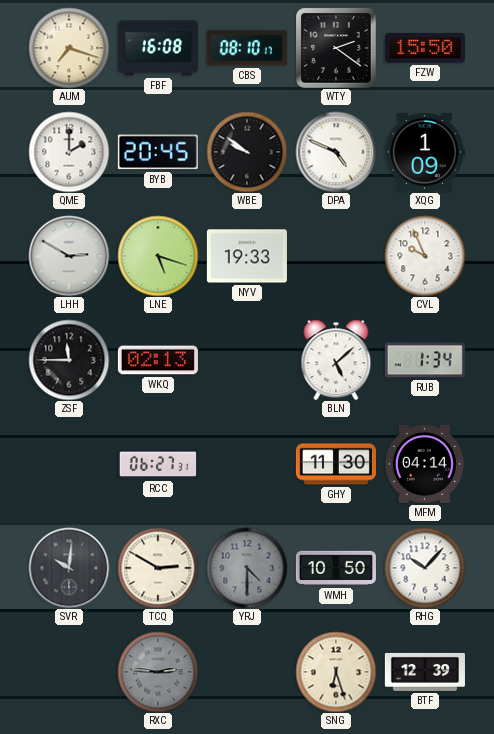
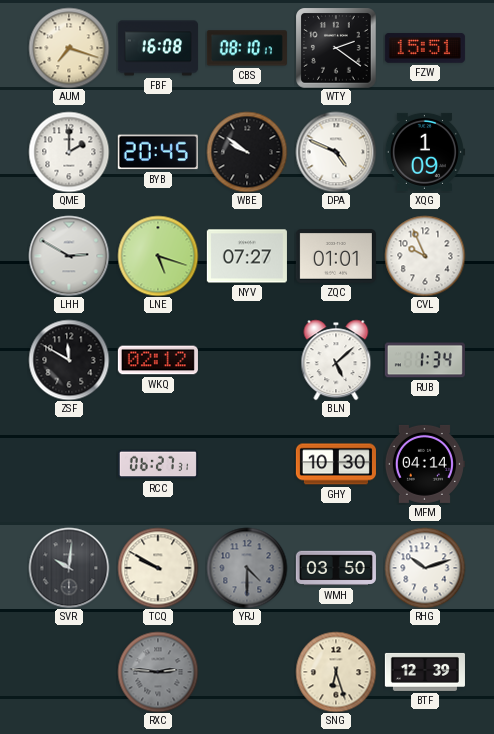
FZW: 15:50 -> 15:51
NYV: 19:33 -> 07:27
ZQC: none -> 01:01
ZSF: 11:45 -> 11:50
WKQ: 02:13 -> 02:12
GHY: 11:30 -> 10:30
TCQ: 2:50 -> 9:50
WMH: 10:50 -> 03:50
RHG: 10:07 -> 10:12
